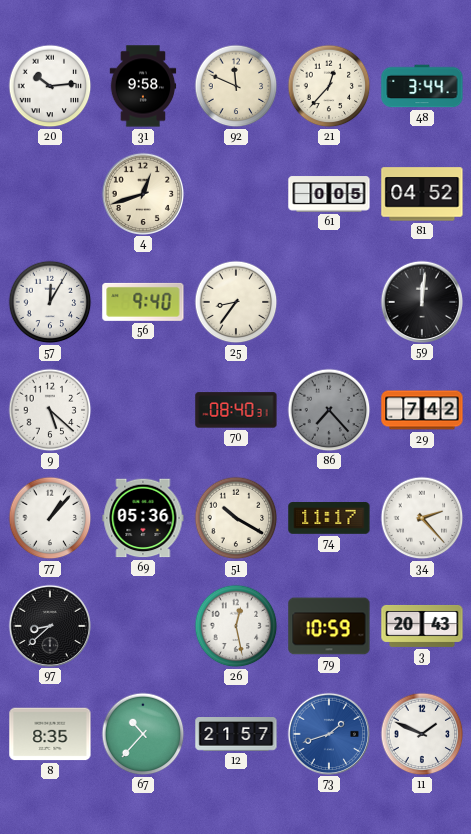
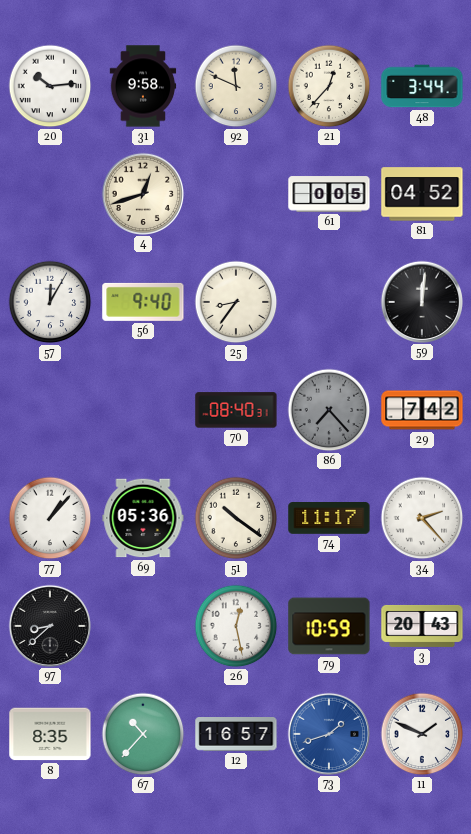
9: 5:22 -> none
51: 10:20 -> 10:21
12: 21:57 -> 16:57
